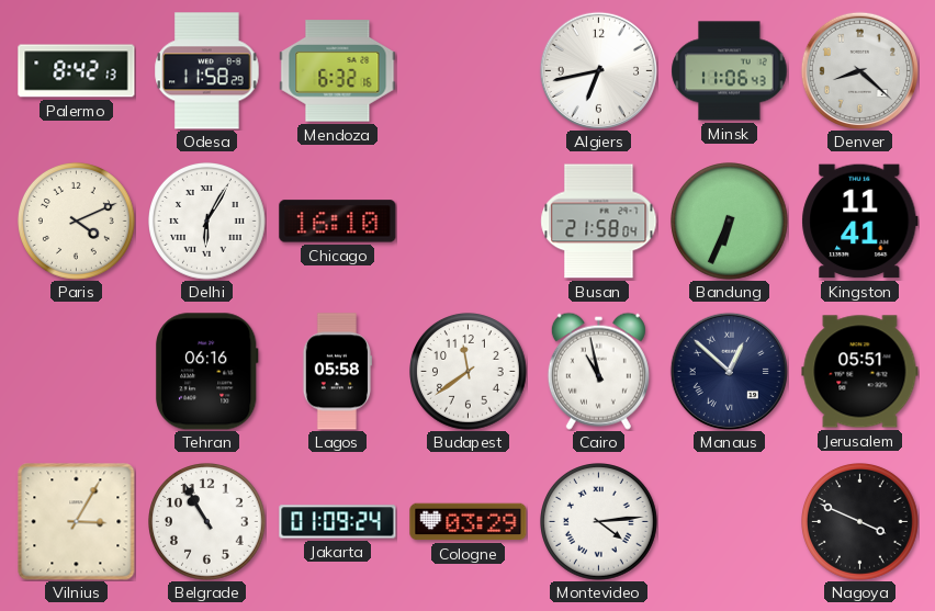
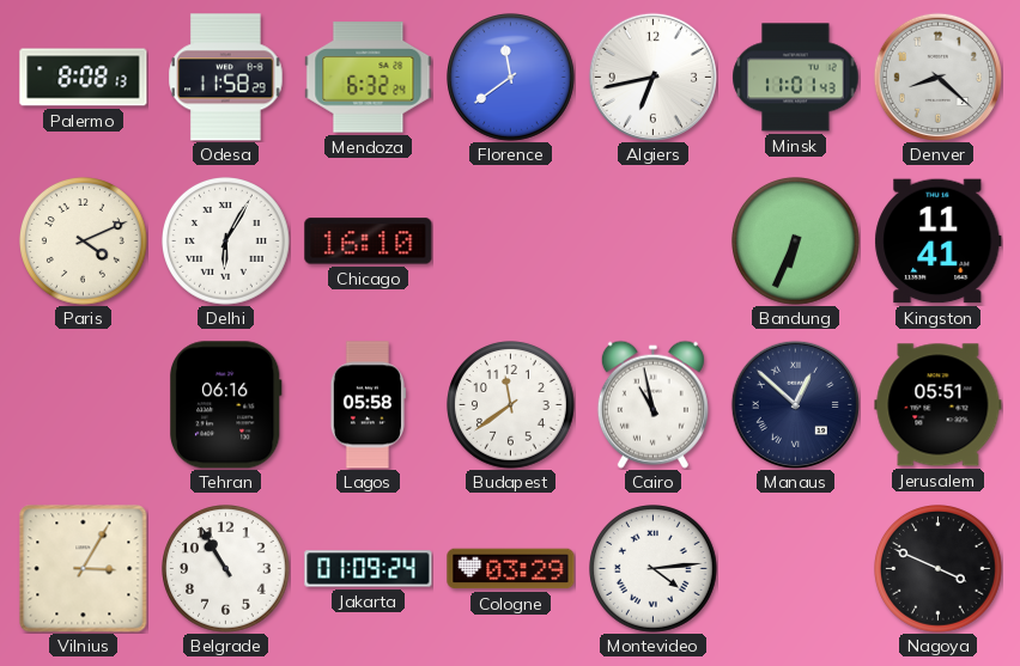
Palermo: 8:42 -> 8:08
Mendoza: 6:32:16 -> 6:32:24
Florence: none -> 11:39
Minsk: 11:06 -> 11:01
Busan: 21:58 -> none
